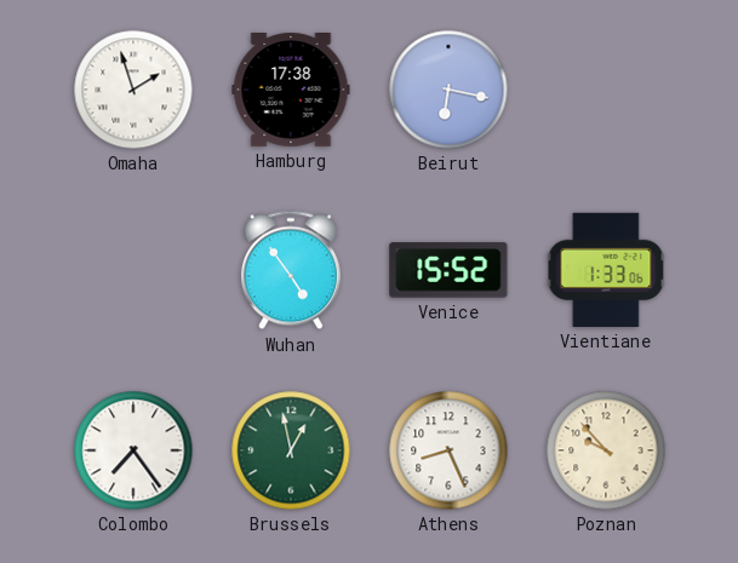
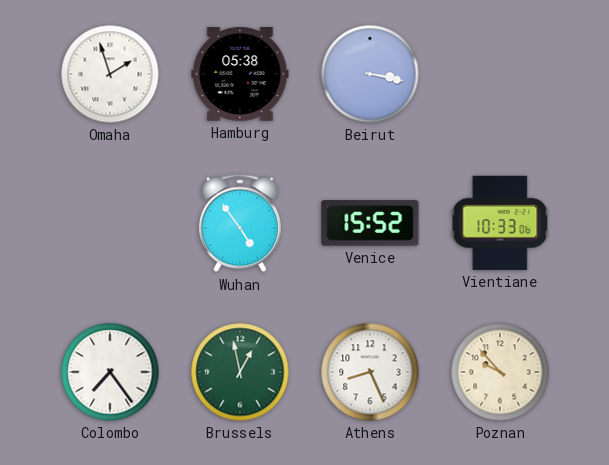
Hamburg: 17:38 -> 05:38
Beirut: 6:17 -> 3:17
Vientiane: 1:33 -> 10:33
